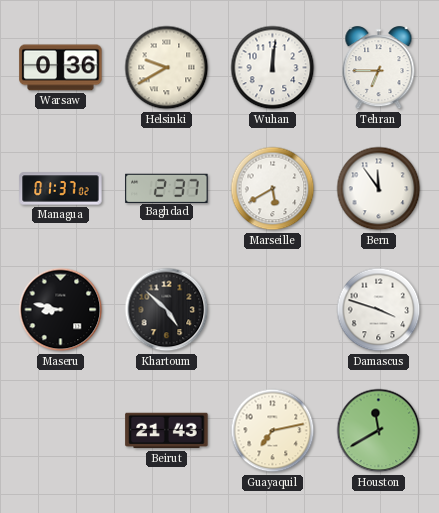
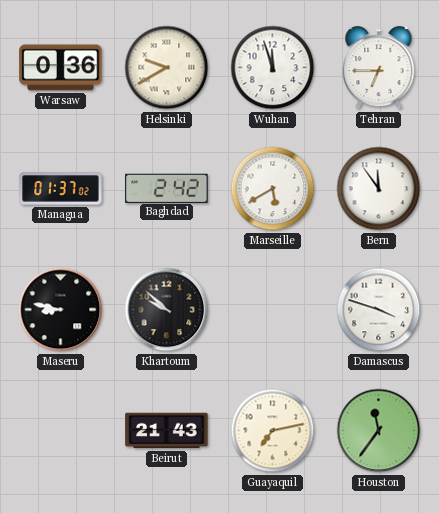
Wuhan: 12:01 -> 11:57
Baghdad: 2:37 -> 2:42
Khartoum: 4:52 -> 9:52
Houston: 11:40 -> 11:36
